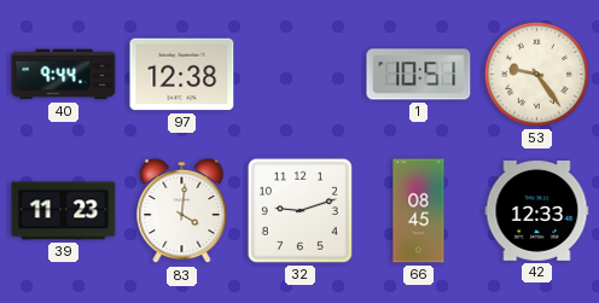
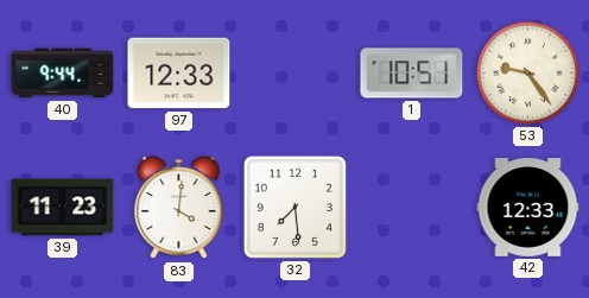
97: 12:38 -> 12:33
32: 9:12 -> 7:29
66: 08:45 -> none
